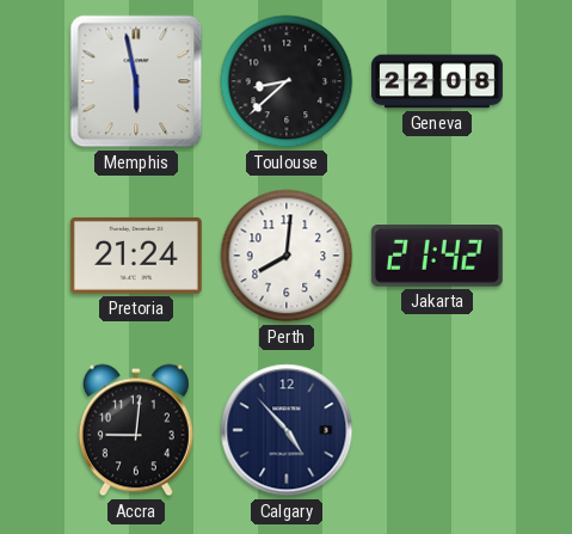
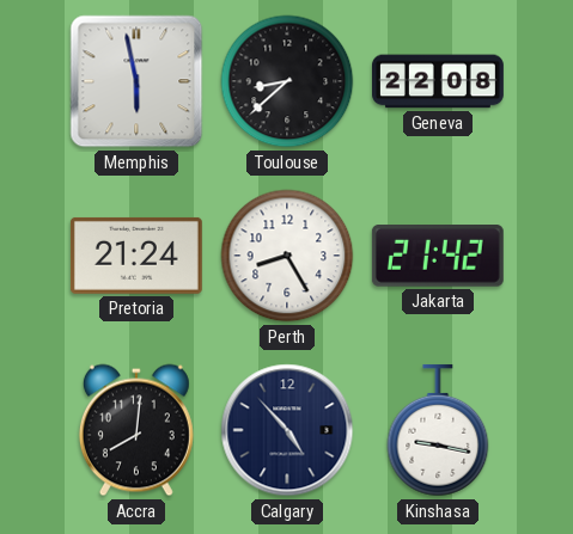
Perth: 8:01 -> 8:25
Accra: 9:01 -> 8:01
Kinshasa: none -> 9:17
